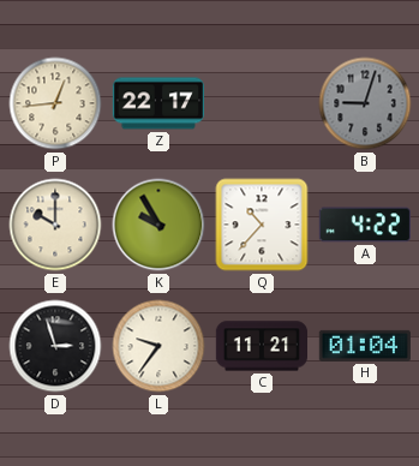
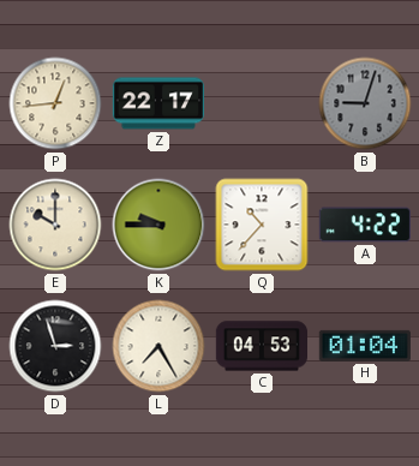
K: 9:55 -> 9:45
L: 9:36 -> 7:25
C: 11:21 -> 04:53
